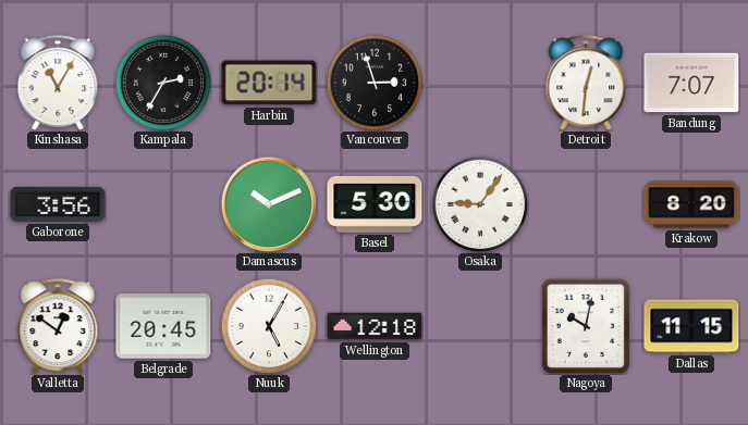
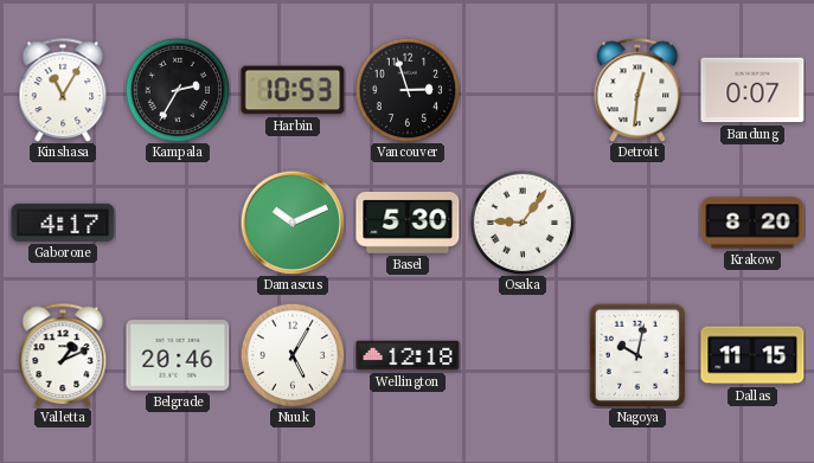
Harbin: 20:14 -> 10:53
Bandung: 7:07 -> 0:07
Gaborone: 3:56 -> 4:17
Valletta: 12:51 -> 1:11
Belgrade: 20:45 -> 20:46
